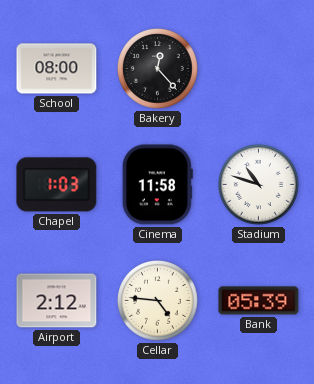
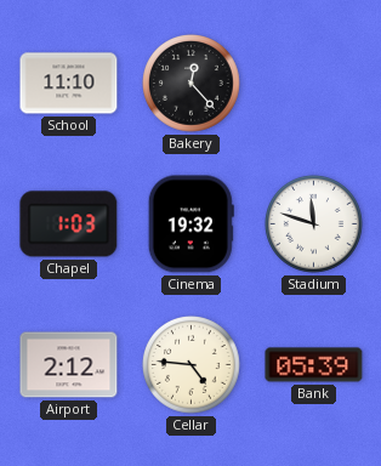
School: 08:00 -> 11:10
Cinema: 11:58 -> 19:32
Stadium: 10:48 -> 11:48
